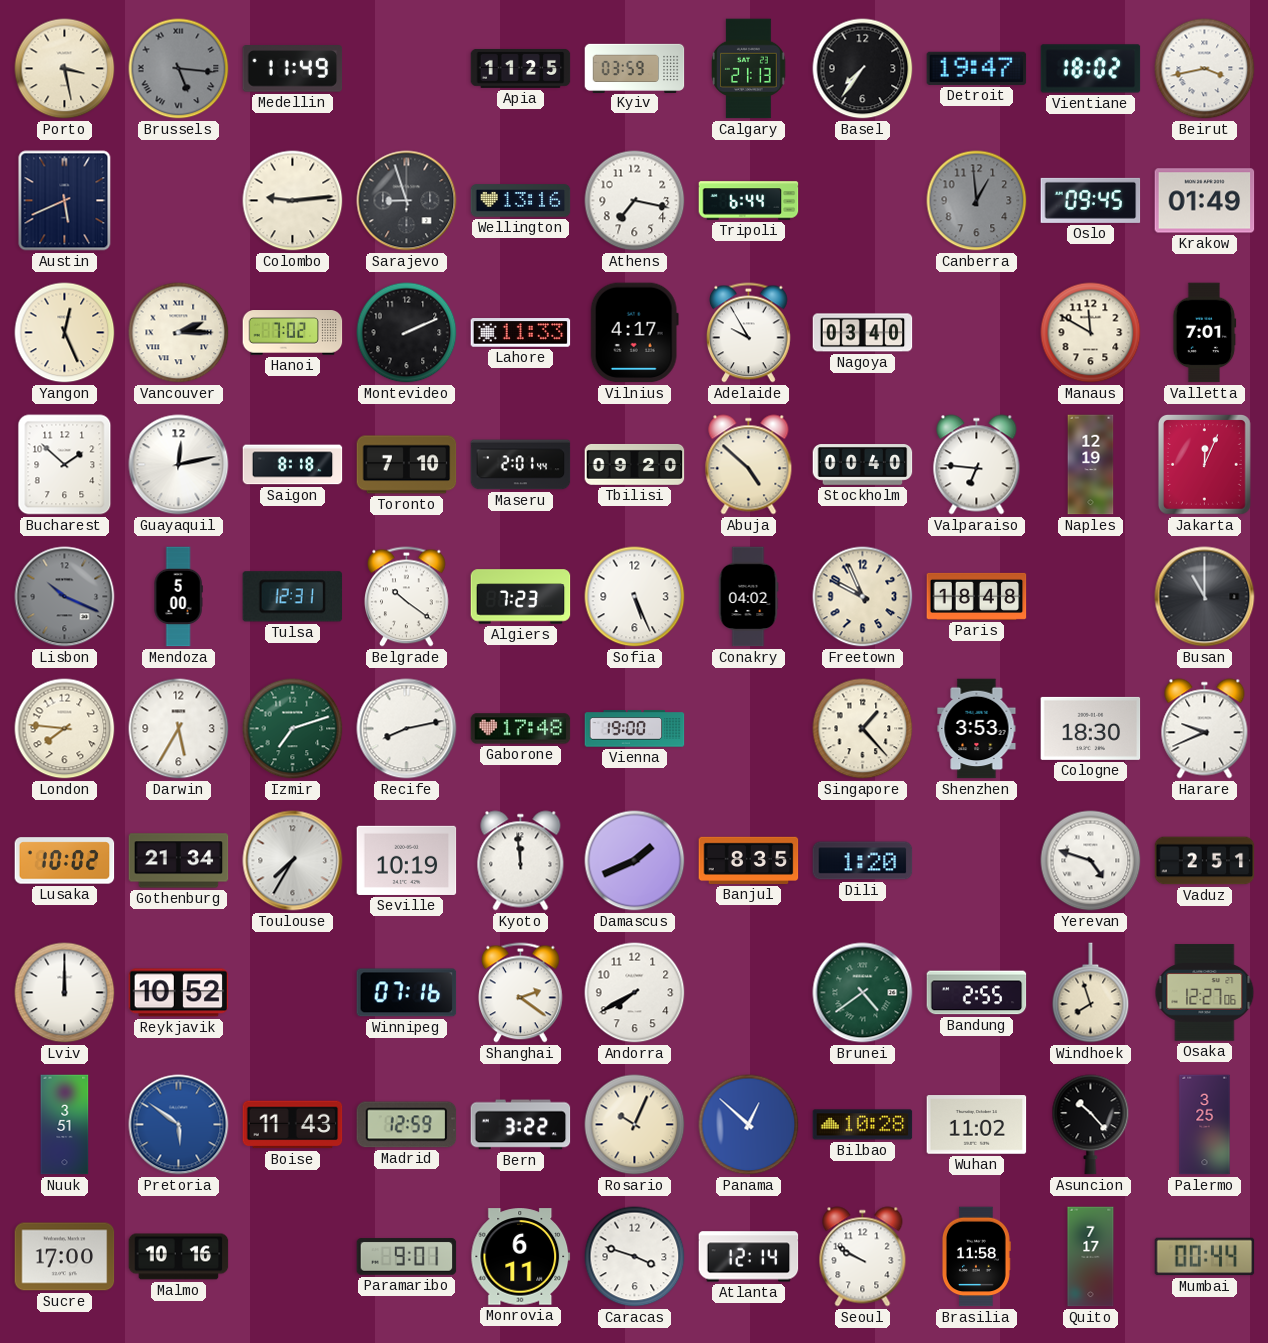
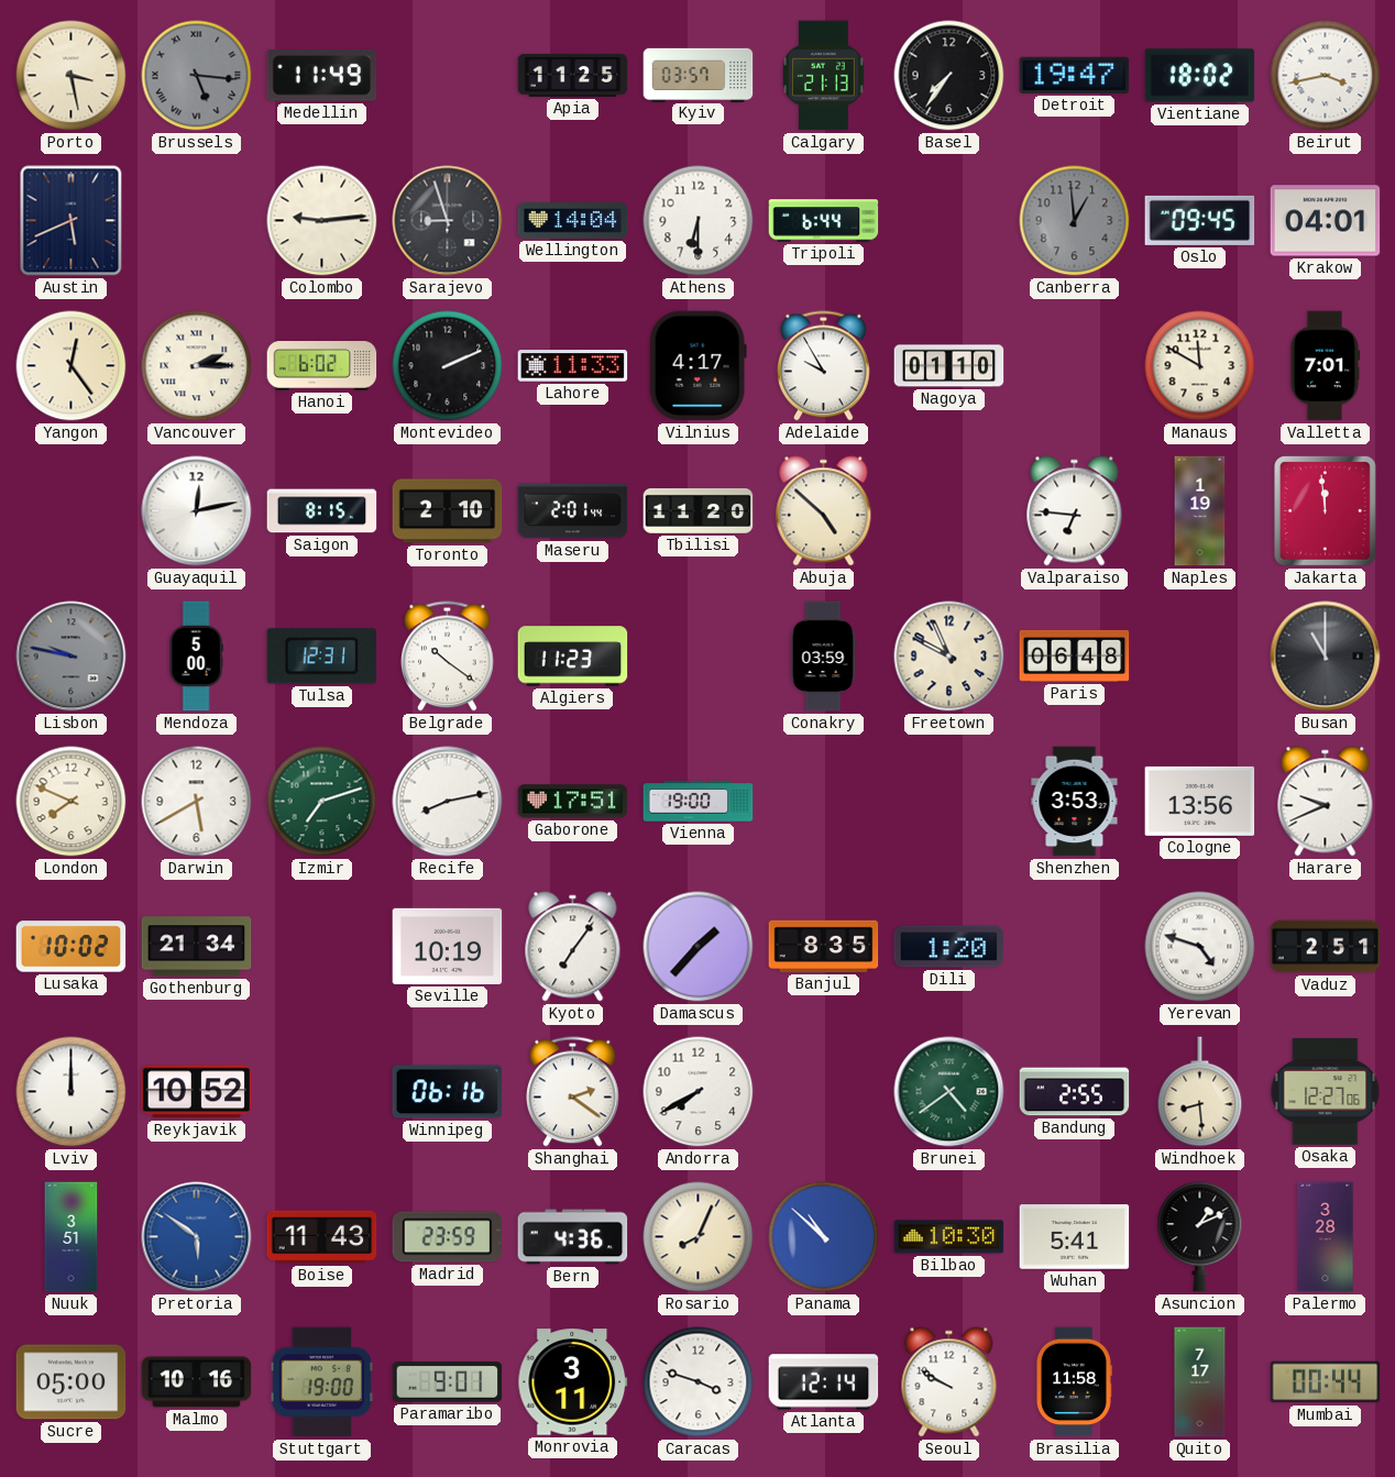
Kyiv: 03:59 -> 03:57
Wellington: 13:16 -> 14:04
Athens: 7:17 -> 6:30
Krakow: 01:49 -> 04:01
Yangon: 12:26 -> 12:24
Hanoi: 7:02 -> 6:02
Nagoya: 03:40 -> 01:10
Bucharest: 1:52 -> none
Saigon: 8:18 -> 8:15
Toronto: 7:10 -> 2:10
Tbilisi: 09:20 -> 11:20
Stockholm: 00:40 -> none
Naples: 12:19 -> 1:19
Jakarta: 12:04 -> 11:59
Lisbon: 10:19 -> 9:47
Algiers: 7:23 -> 11:23
Sofia: 5:26 -> none
Conakry: 04:02 -> 03:59
Paris: 18:48 -> 06:48
London: 7:46 -> 7:49
Darwin: 5:35 -> 5:40
Gaborone: 17:48 -> 17:51
Singapore: 1:23 -> none
Cologne: 18:30 -> 13:56
Toulouse: 7:35 -> none
Kyoto: 11:59 -> 7:06
Damascus: 1:41 -> 1:37
Winnipeg: 07:16 -> 06:16
Windhoek: 7:57 -> 8:29
Madrid: 12:59 -> 23:59
Bern: 3:22 -> 4:36
Rosario: 10:04 -> 8:04
Panama: 12:52 -> 10:52
Bilbao: 10:28 -> 10:30
Wuhan: 11:02 -> 5:41
Asuncion: 10:23 -> 1:11
Palermo: 3:25 -> 3:28
Sucre: 17:00 -> 05:00
Stuttgart: none -> 19:00
Monrovia: 6:11 -> 3:11
